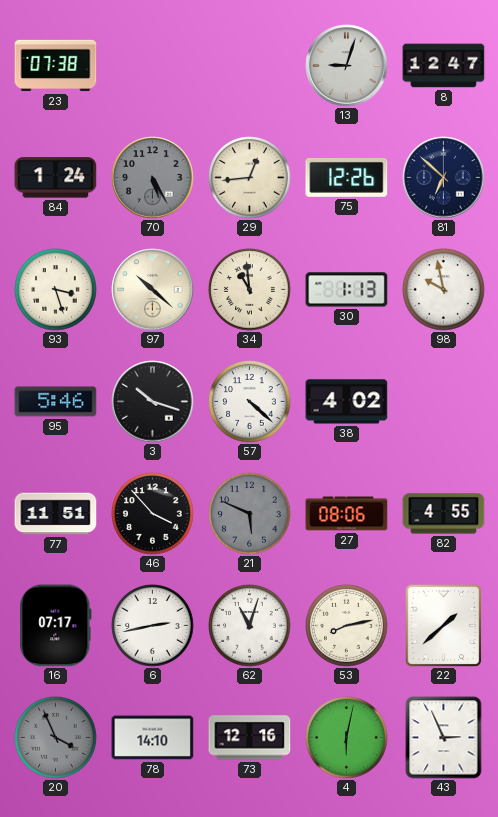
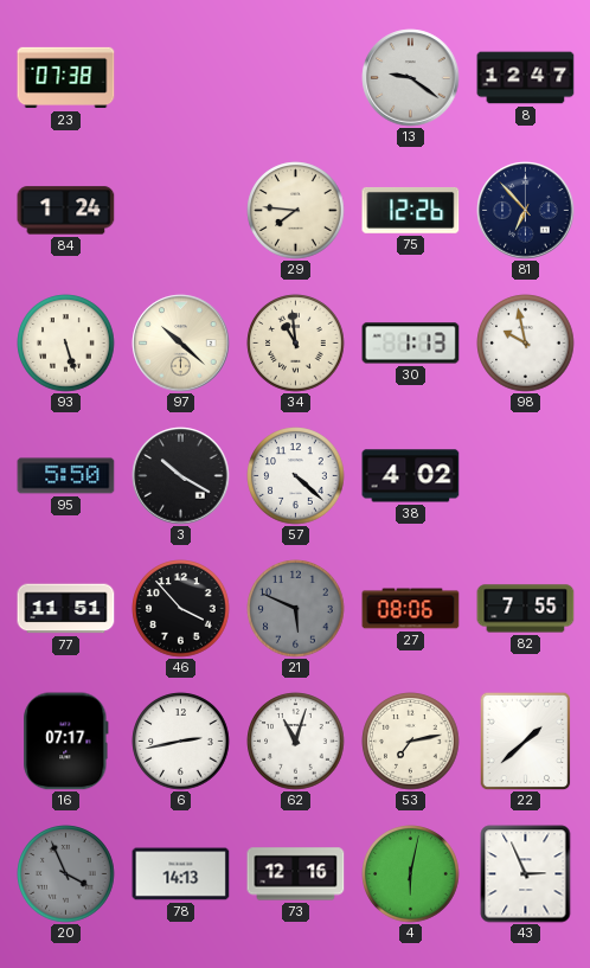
13: 9:03 -> 9:21
70: 5:25 -> none
29: 12:44 -> 7:46
81: 6:52 -> 6:53
93: 3:27 -> 5:27
95: 5:46 -> 5:50
3: 10:18 -> 10:20
82: 4:55 -> 7:55
53: 8:13 -> 7:13
78: 14:10 -> 14:13
